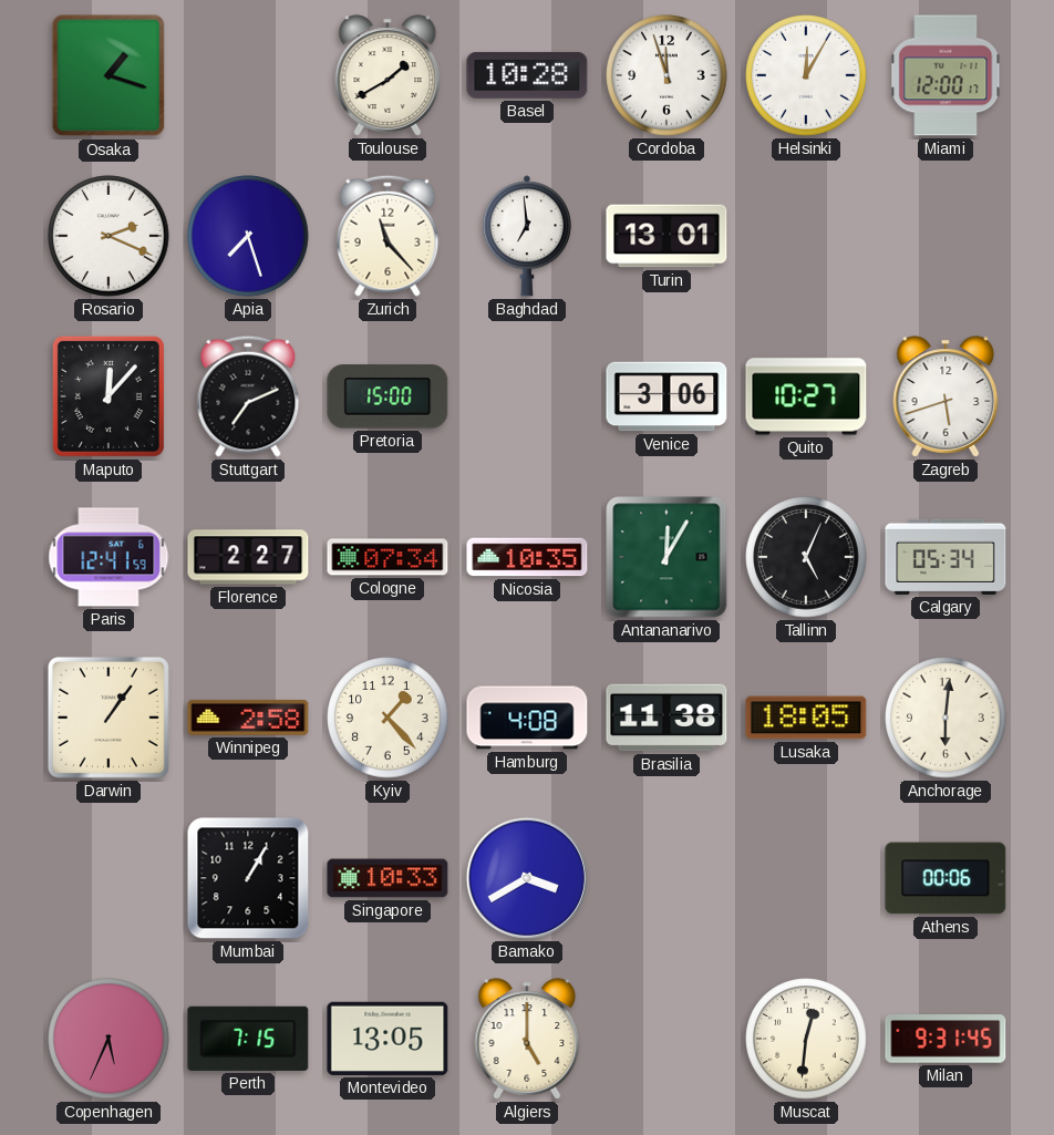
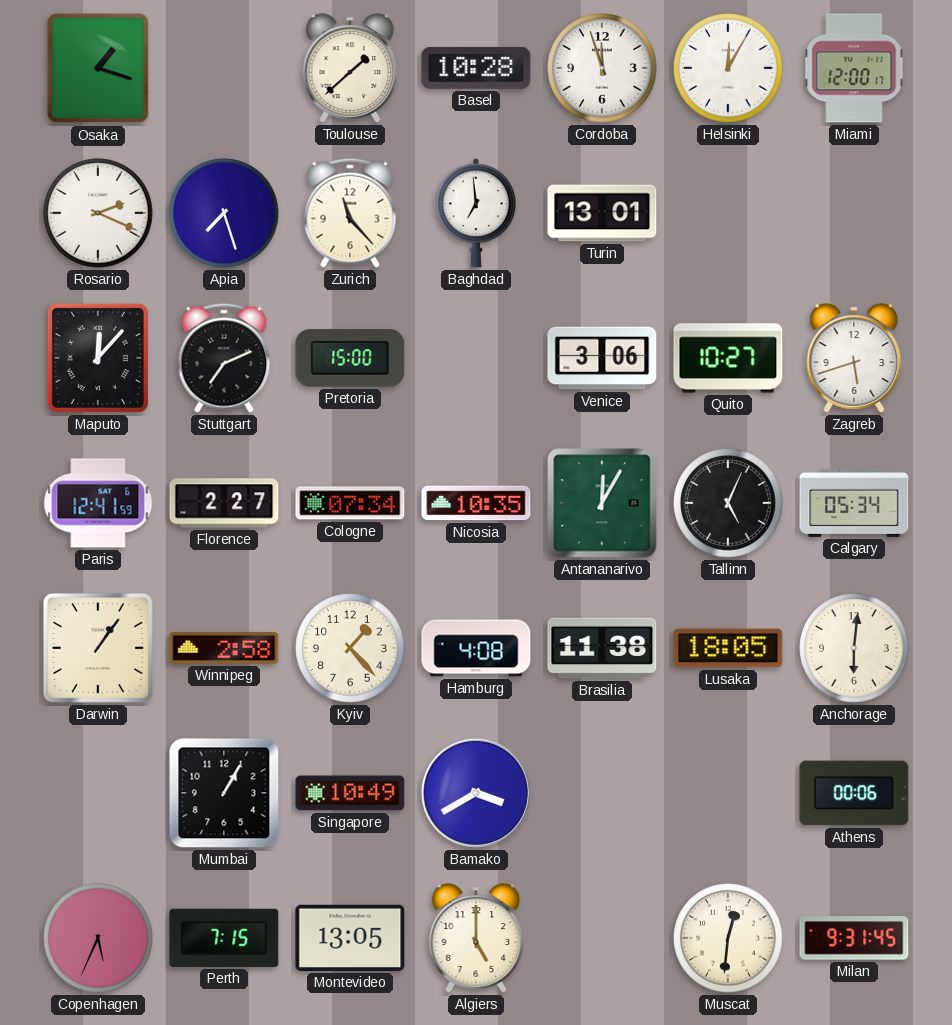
Toulouse: 1:40 -> 1:38
Singapore: 10:33 -> 10:49
